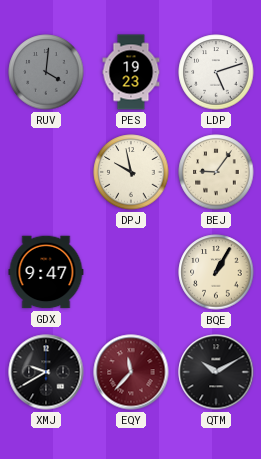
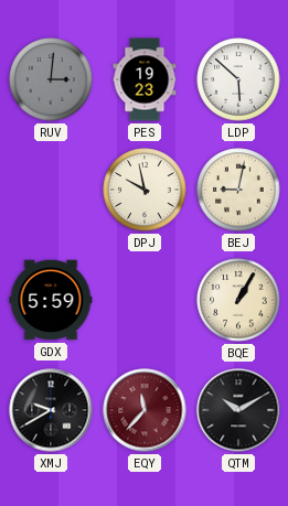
RUV: 4:01 -> 3:01
LDP: 5:12 -> 5:52
BEJ: 9:06 -> 9:02
GDX: 9:47 -> 5:59
